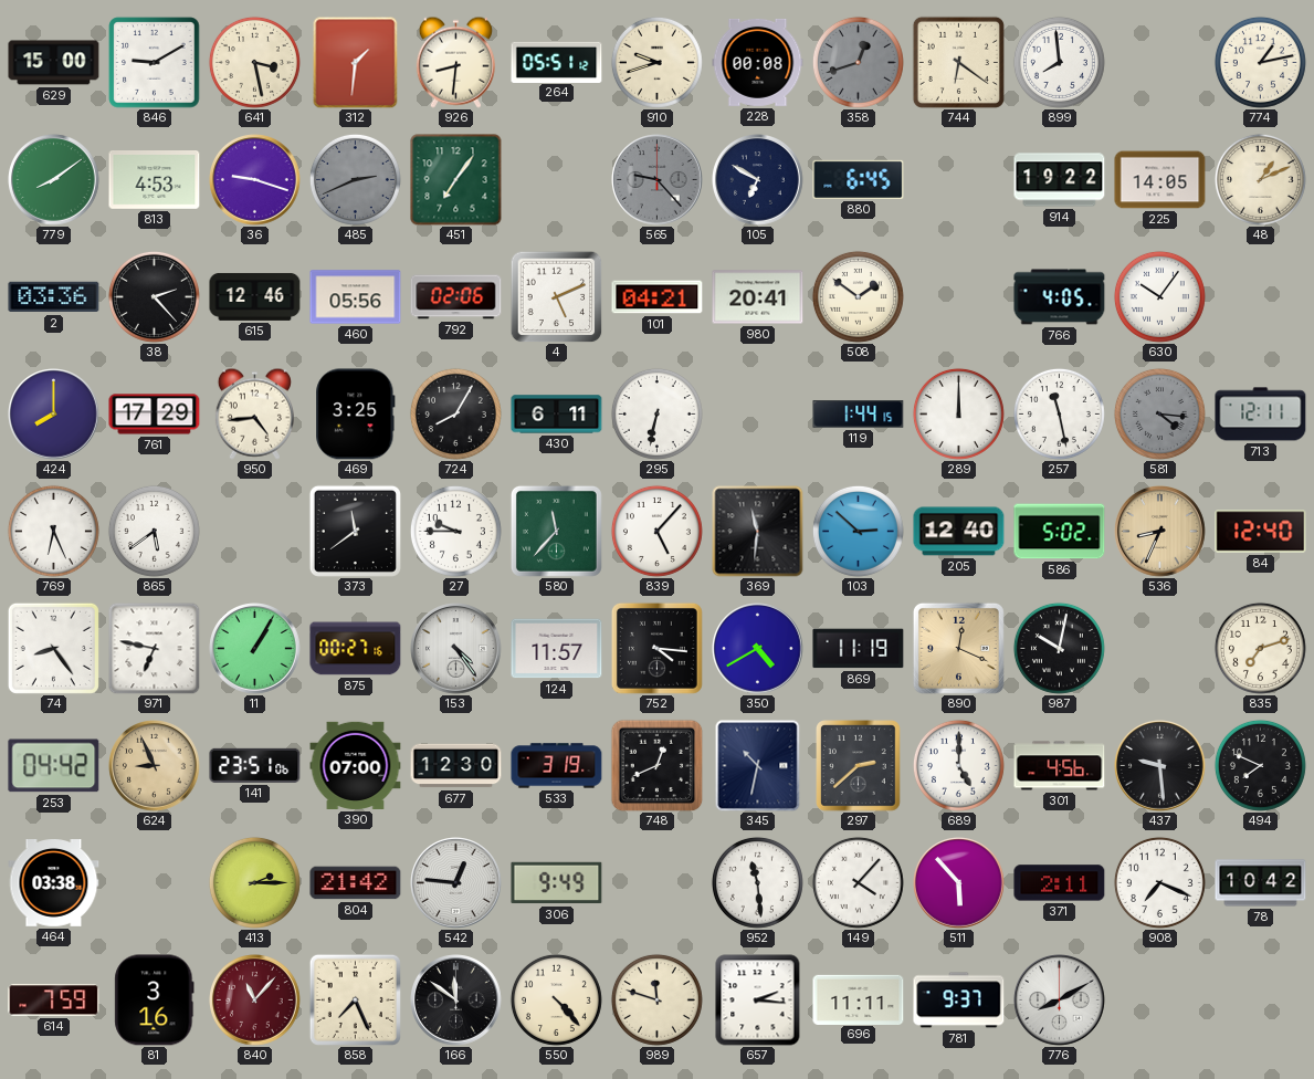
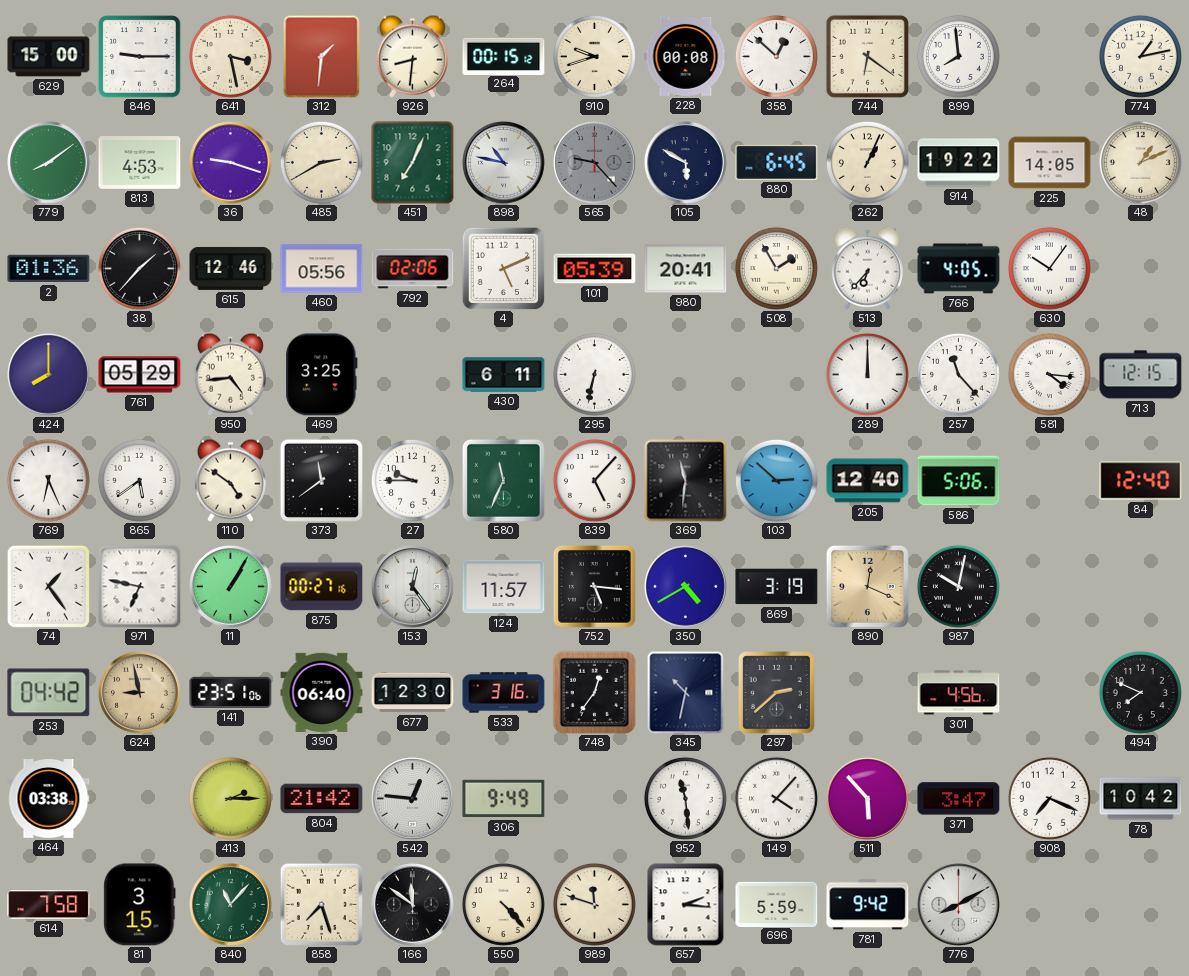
846: 9:10 -> 9:15
264: 05:51 -> 00:15
358: 12:42 -> 12:52
358 dial: grey -> white
485: 2:41 -> 2:40
485 dial: grey -> cream
451: 7:06 -> 7:04
898: none -> 10:47
105: 6:50 -> 5:50
262: none -> 1:04
2: 03:36 -> 01:36
38: 2:23 -> 1:37
101: 04:21 -> 05:39
508: 1:51 -> 1:55
513: none -> 6:37
761: 17:29 -> 05:29
724: 8:05 -> none
119: 1:44 -> none
257: 11:28 -> 11:23
581 dial: grey -> white
713: 12:11 -> 12:15
110: none -> 4:51
580: 11:37 -> 11:34
586: 5:02 -> 5:06
536: 8:34 -> none
74: 8:24 -> 1:24
153: 4:24 -> 12:24
752: 4:16 -> 5:16
869: 11:19 -> 3:19
835: 7:12 -> none
624: 8:56 -> 8:58
390: 07:00 -> 06:40
533: 3:19 -> 3:16
748: 12:41 -> 12:36
689: 5:00 -> none
437: 9:29 -> none
371: 2:11 -> 3:47
614: 7:59 -> 7:58
81: 3:16 -> 3:15
840 dial: burgundy -> green
858: 7:26 -> 7:27
696: 11:11 -> 5:59
781: 9:37 -> 9:42
